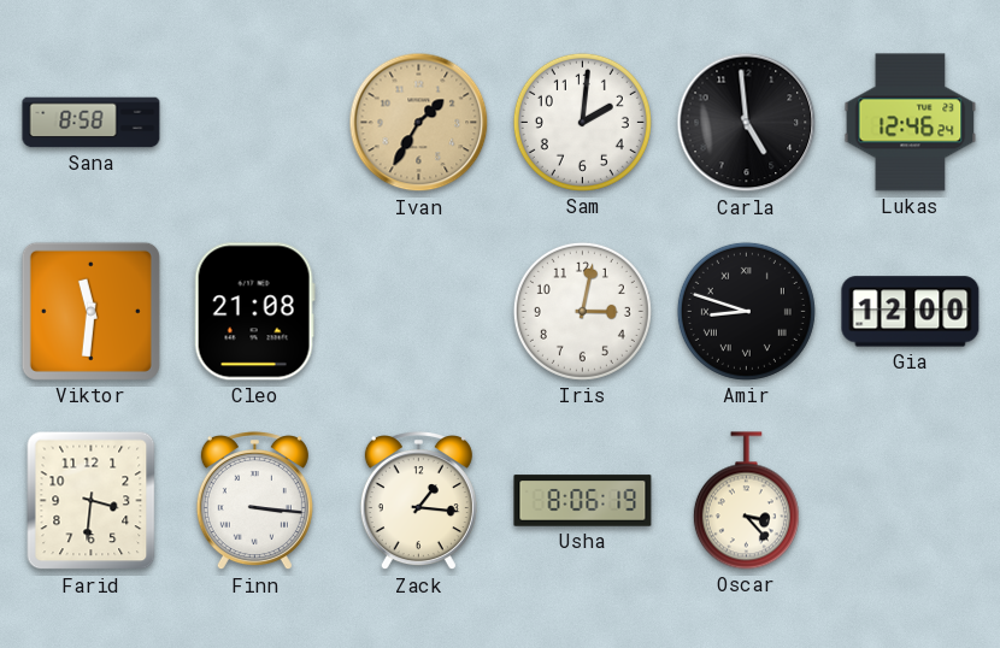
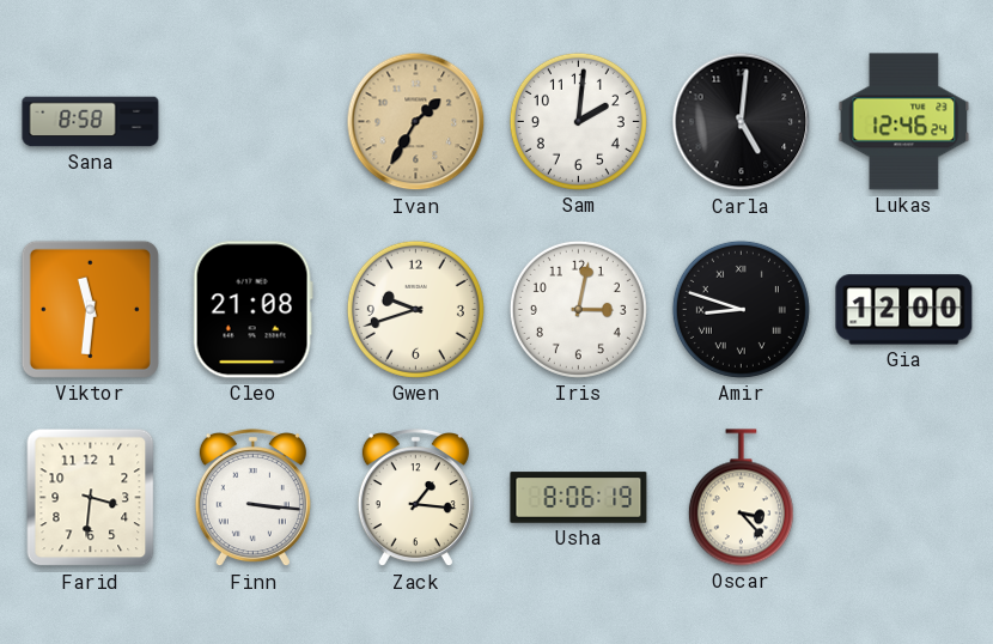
Carla: 4:59 -> 5:01
Gwen: none -> 9:42
